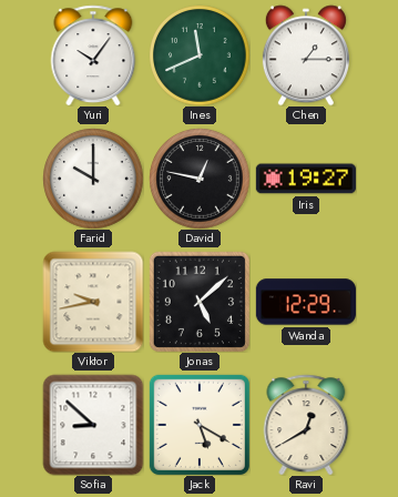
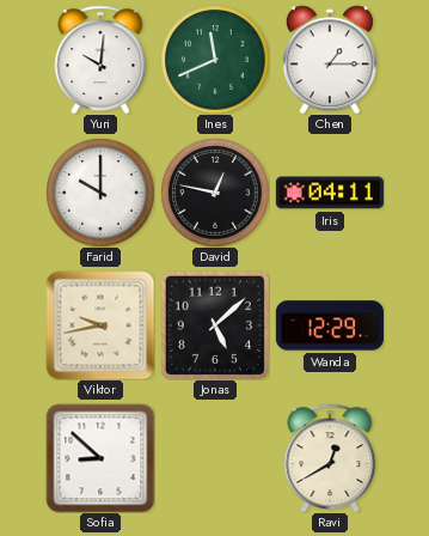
Yuri: 10:06 -> 10:01
Iris: 19:27 -> 04:11
Jack: 5:20 -> none
